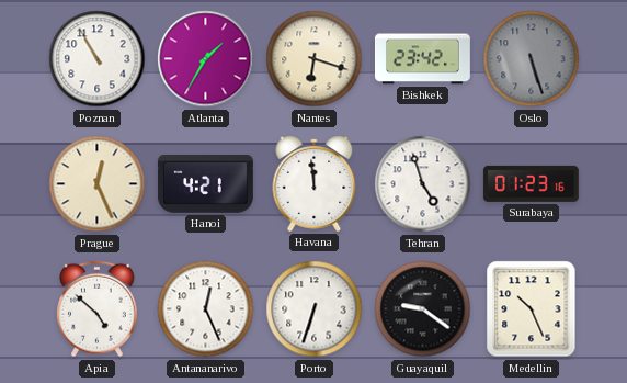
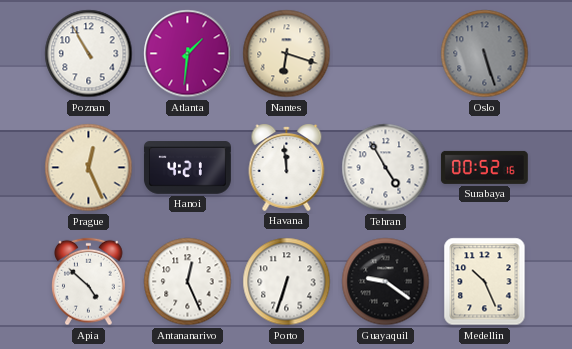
Atlanta: 1:35 -> 1:31
Bishkek: 23:42 -> none
Tehran: 4:57 -> 4:55
Surabaya: 01:23 -> 00:52
